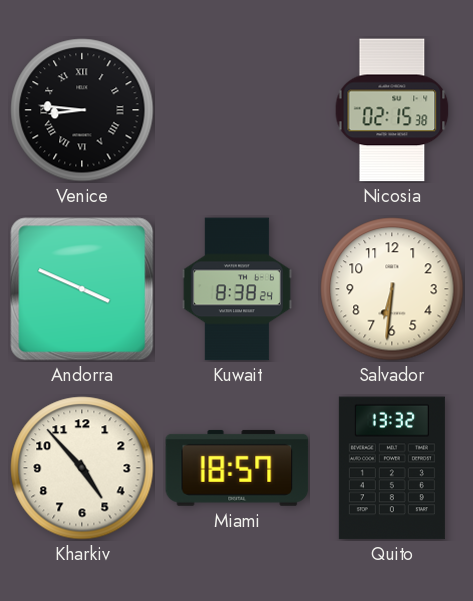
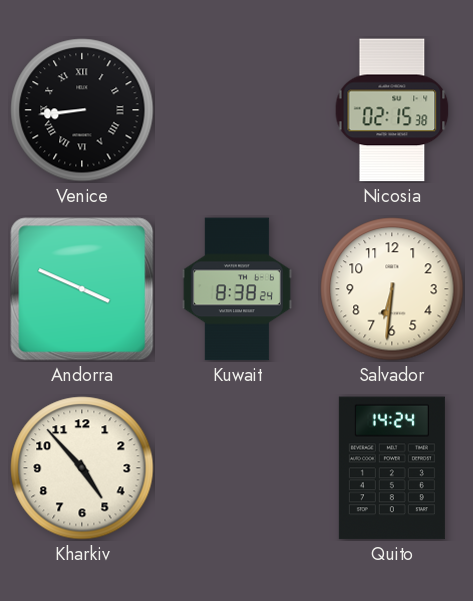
Venice: 8:46 -> 8:44
Miami: 18:57 -> none
Quito: 13:32 -> 14:24
